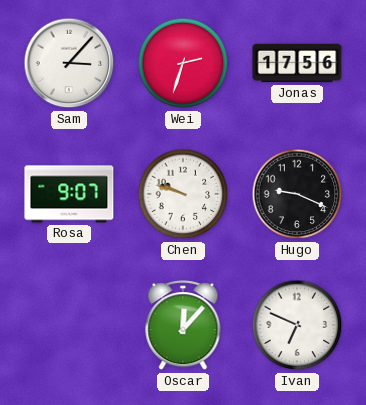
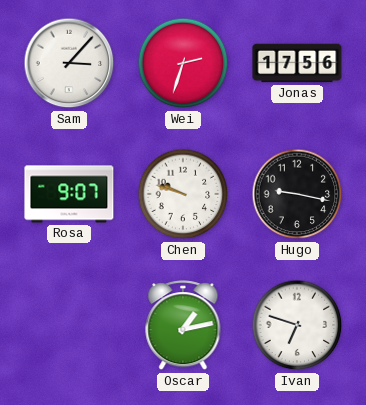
Hugo: 9:19 -> 9:17
Oscar: 12:07 -> 1:13
Ivan: 6:49 -> 6:48
